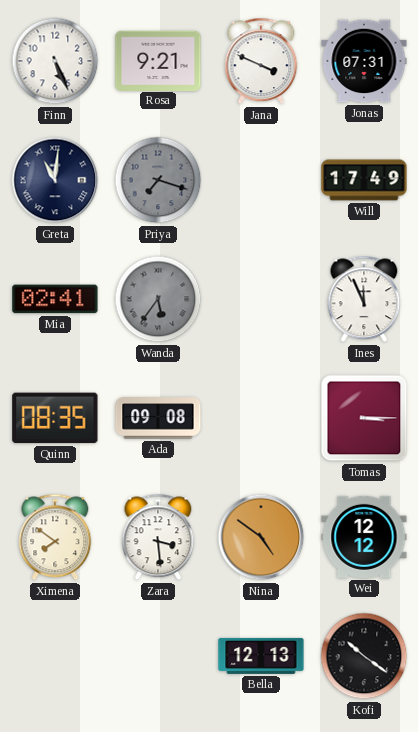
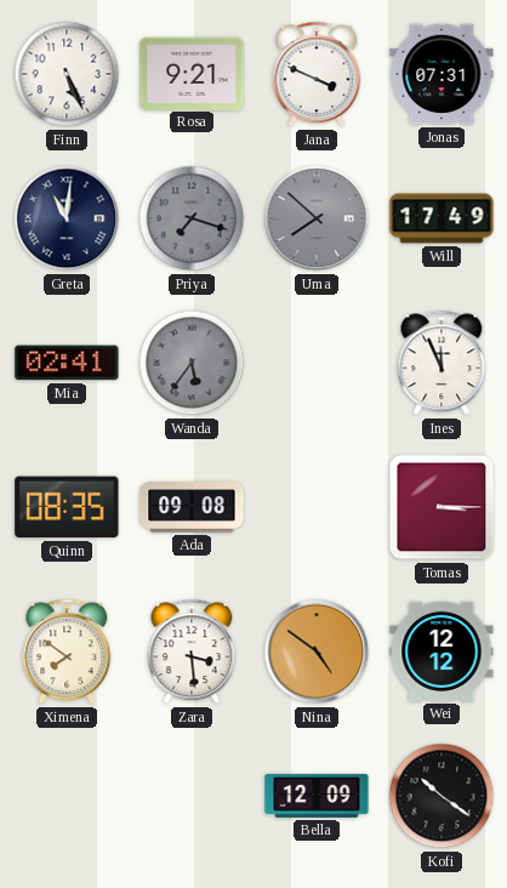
Uma: none -> 7:52
Bella: 12:13 -> 12:09
